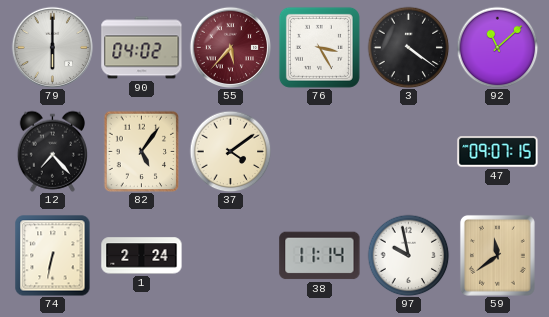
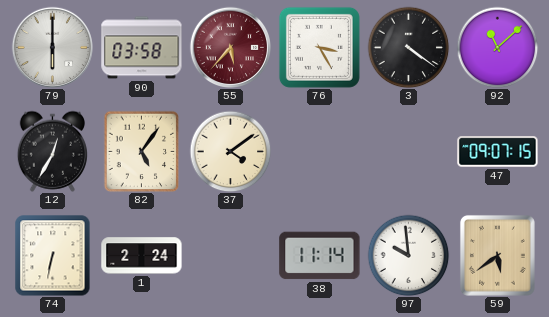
90: 04:02 -> 03:58
12: 7:23 -> 12:35
97: 9:58 -> 9:59
59: 11:39 -> 5:39
